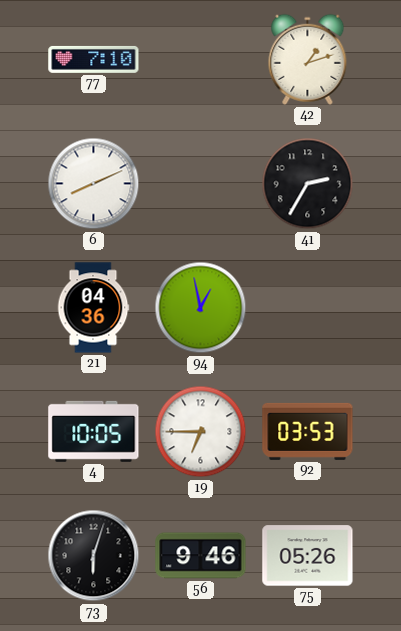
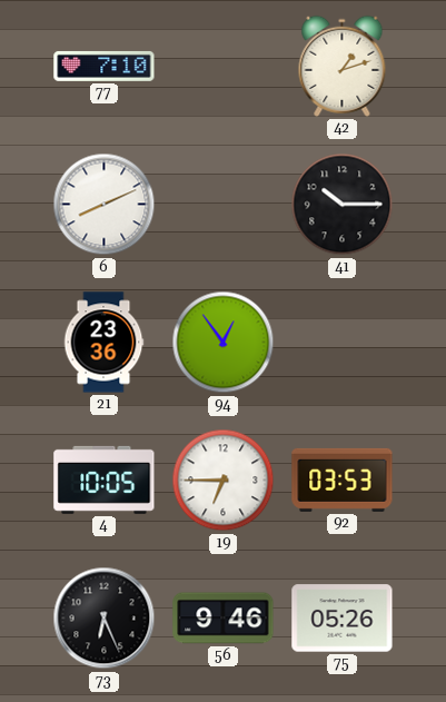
41: 2:35 -> 10:15
21: 04:36 -> 23:36
94: 12:58 -> 12:54
73: 6:03 -> 6:26
